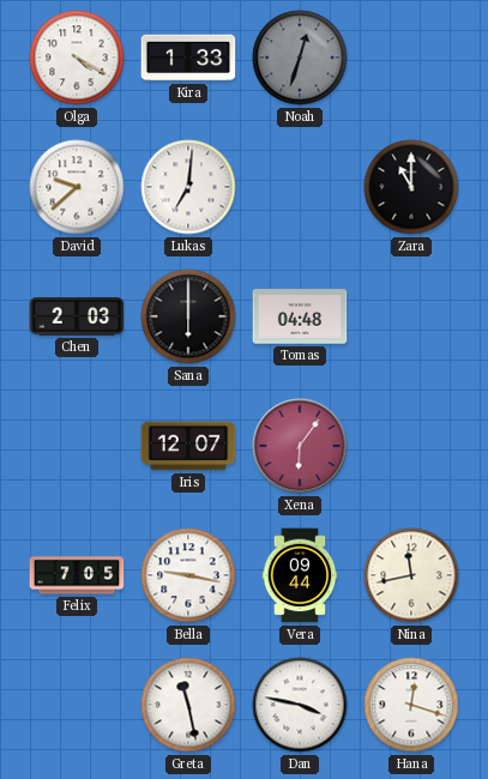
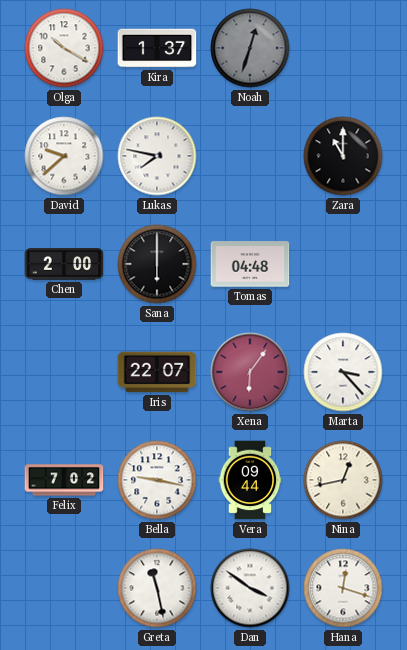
Olga: 4:20 -> 10:20
Kira: 1:33 -> 1:37
Lukas: 7:01 -> 7:47
Chen: 2:03 -> 2:00
Iris: 12:07 -> 22:07
Marta: none -> 3:23
Felix: 7:05 -> 7:02
Nina: 11:43 -> 12:43
Dan: 3:47 -> 3:51
